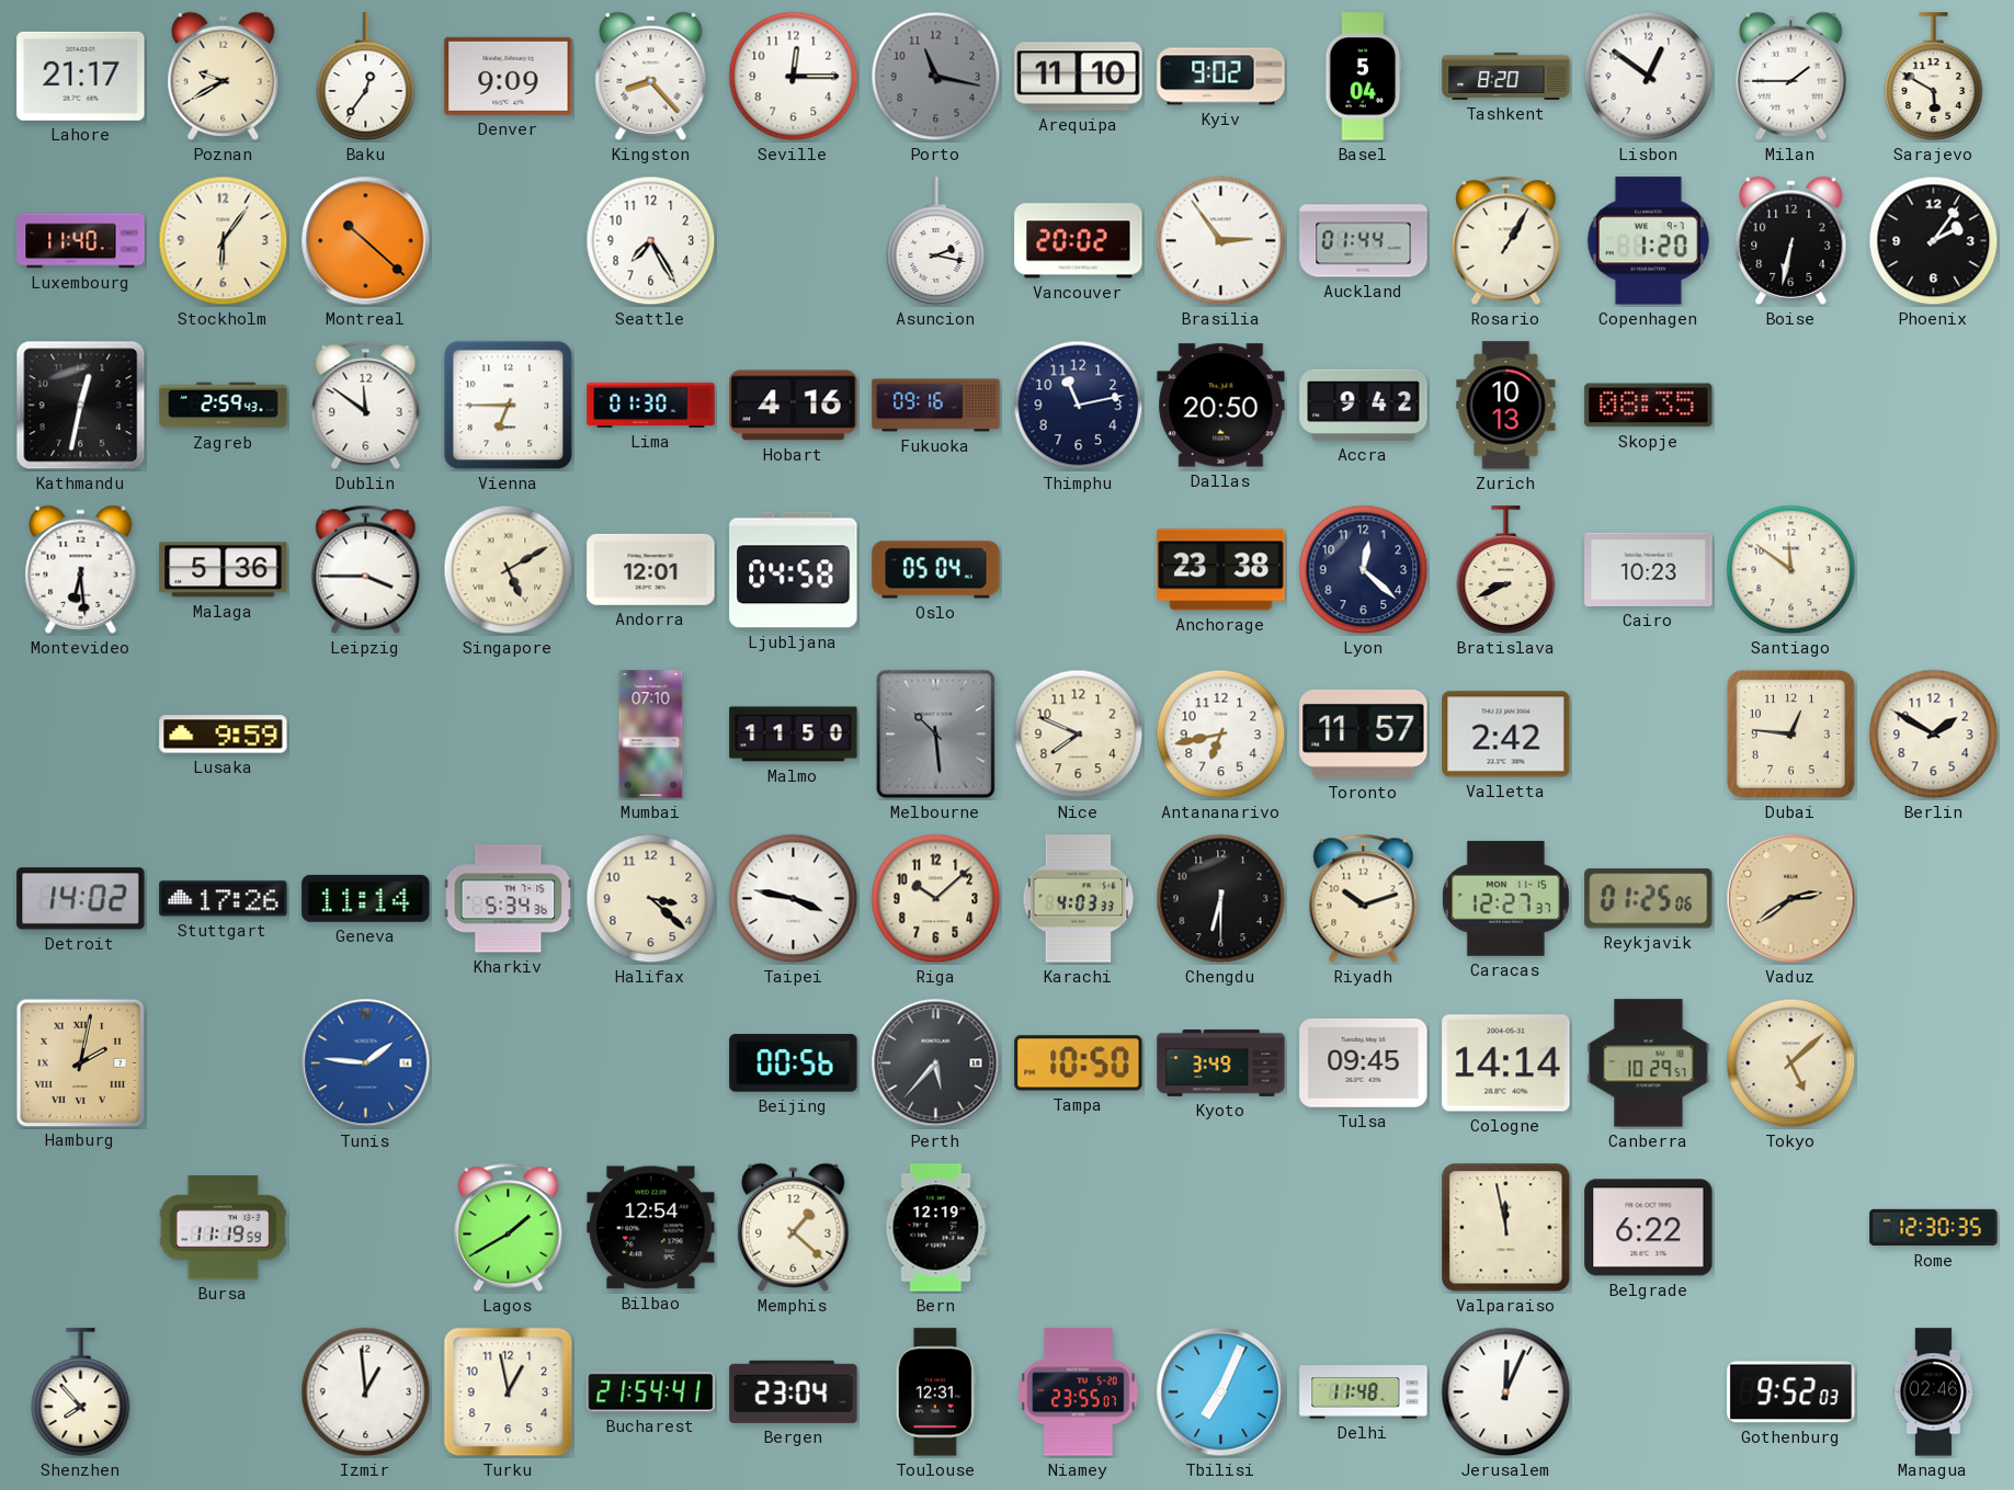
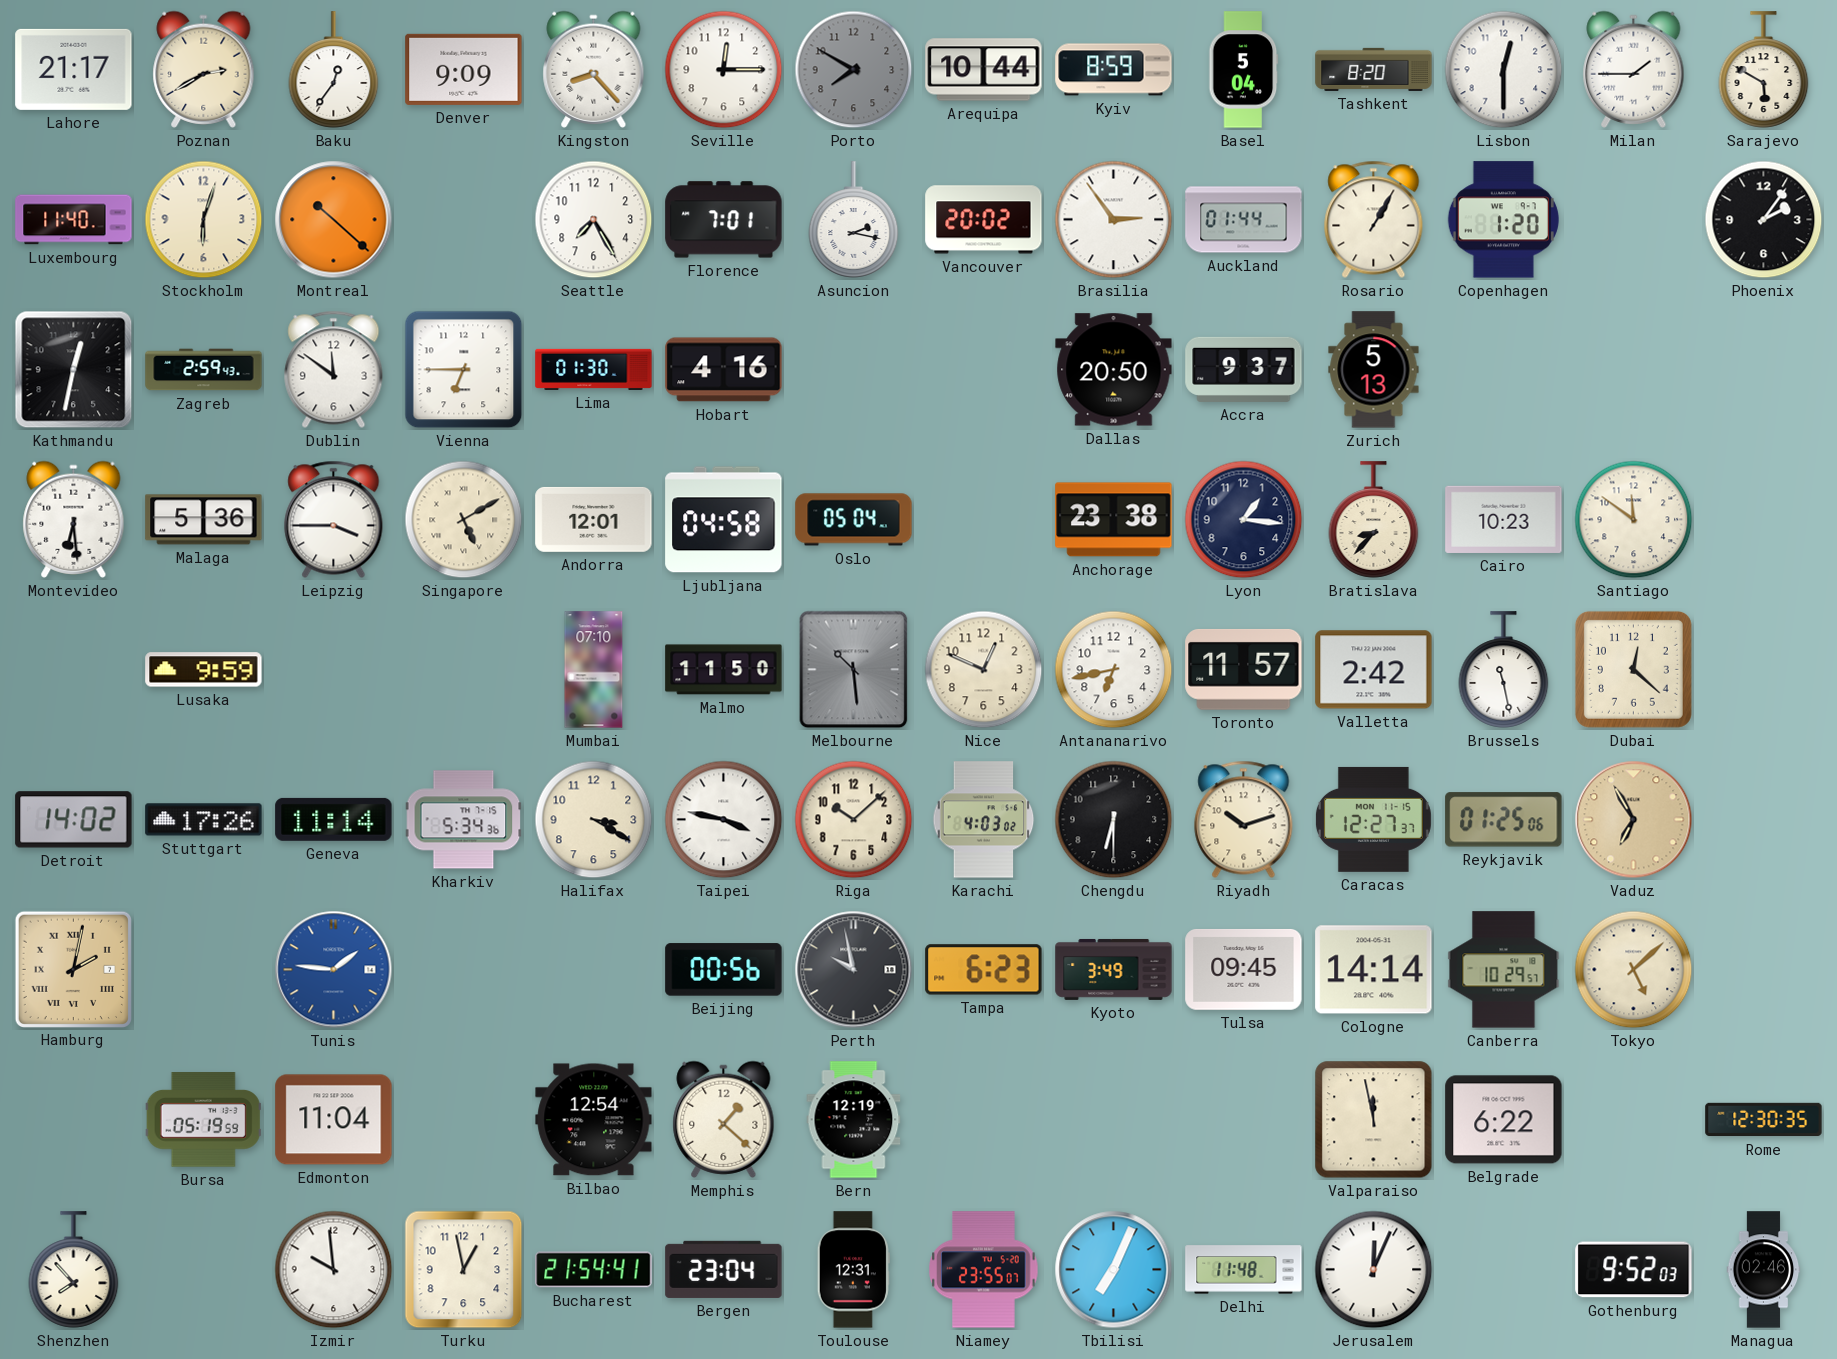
Poznan: 9:40 -> 2:40
Porto: 11:17 -> 7:50
Arequipa: 11:10 -> 10:44
Kyiv: 9:02 -> 8:59
Lisbon: 12:51 -> 12:30
Stockholm: 6:06 -> 6:03
Florence: none -> 7:01
Boise: 6:32 -> none
Fukuoka: 09:16 -> none
Thimphu: 11:13 -> none
Accra: 9:42 -> 9:37
Zurich: 10:13 -> 5:13
Skopje: 08:35 -> none
Lyon: 12:22 -> 1:16
Bratislava: 8:41 -> 8:37
Nice: 7:49 -> 12:49
Brussels: none -> 11:28
Dubai: 12:46 -> 12:22
Berlin: 1:50 -> none
Halifax: 3:22 -> 3:20
Karachi: 4:03:33 -> 4:03:02
Vaduz: 2:39 -> 6:55
Perth: 5:37 -> 9:58
Tampa: 10:50 -> 6:23
Bursa: 11:19 -> 05:19
Edmonton: none -> 11:04
Lagos: 1:40 -> none
Izmir: 12:59 -> 9:59
